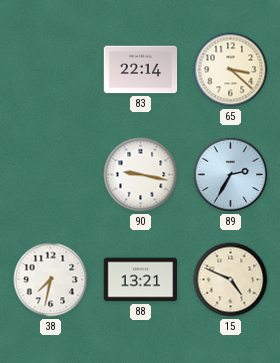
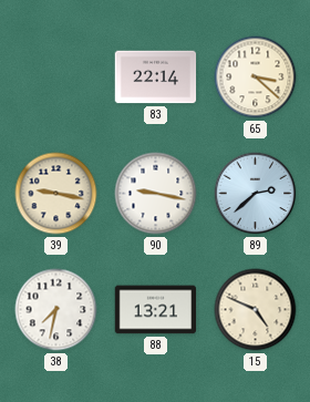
39: none -> 9:17
89: 2:35 -> 2:38
